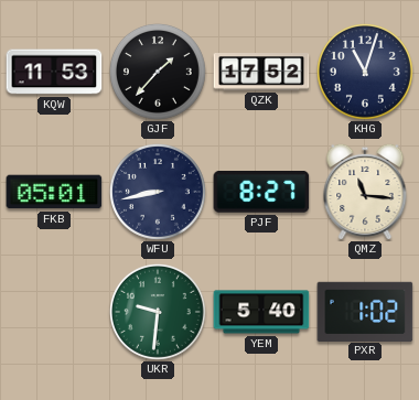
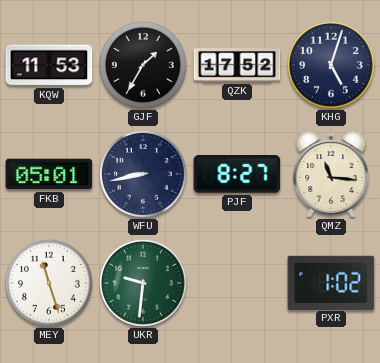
GJF: 1:37 -> 1:35
KHG: 11:03 -> 5:03
MEY: none -> 11:27
YEM: 5:40 -> none
